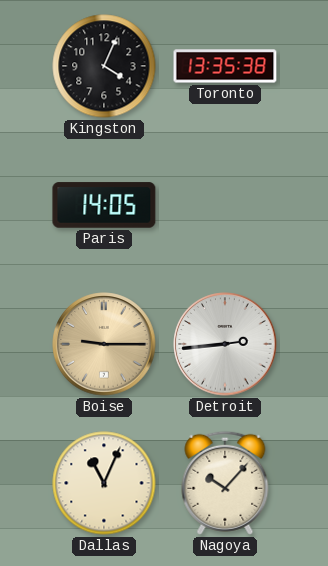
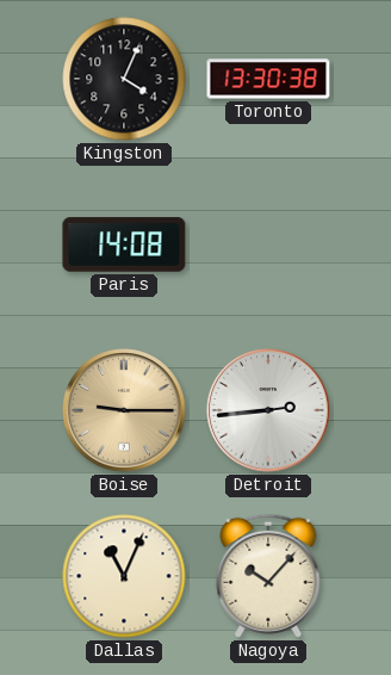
Toronto: 13:35 -> 13:30
Paris: 14:05 -> 14:08
